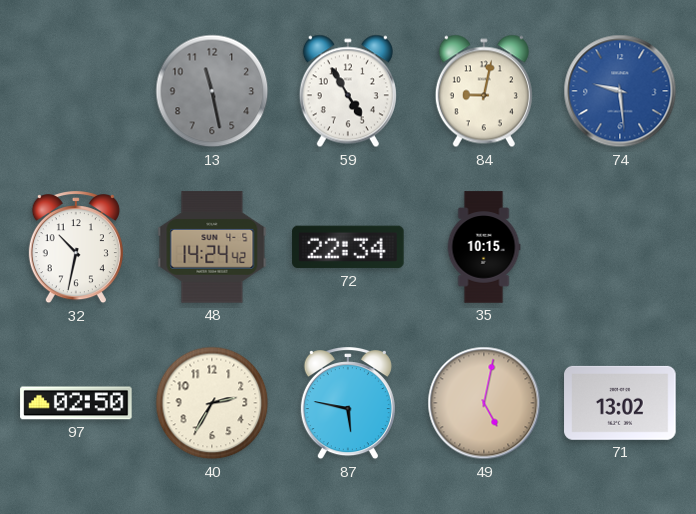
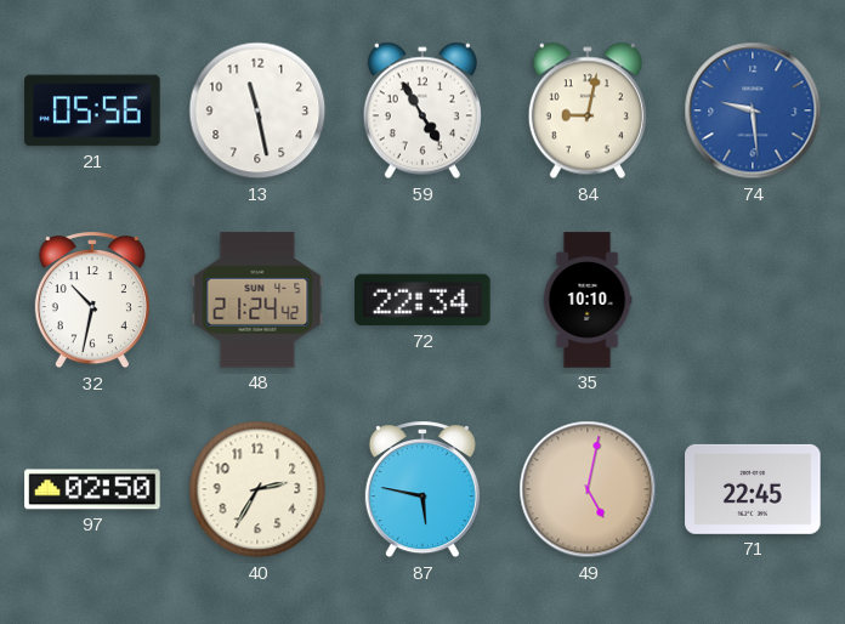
21: none -> 05:56
13 dial: grey -> white
48: 14:24 -> 21:24
35: 10:15 -> 10:10
71: 13:02 -> 22:45
